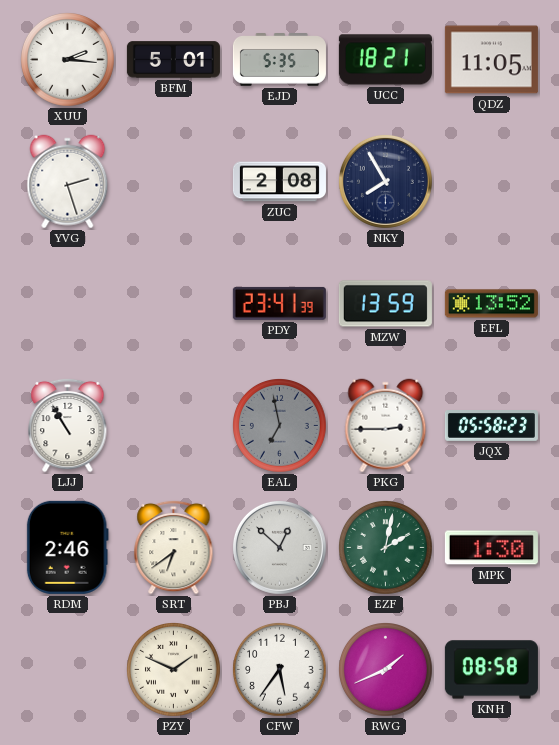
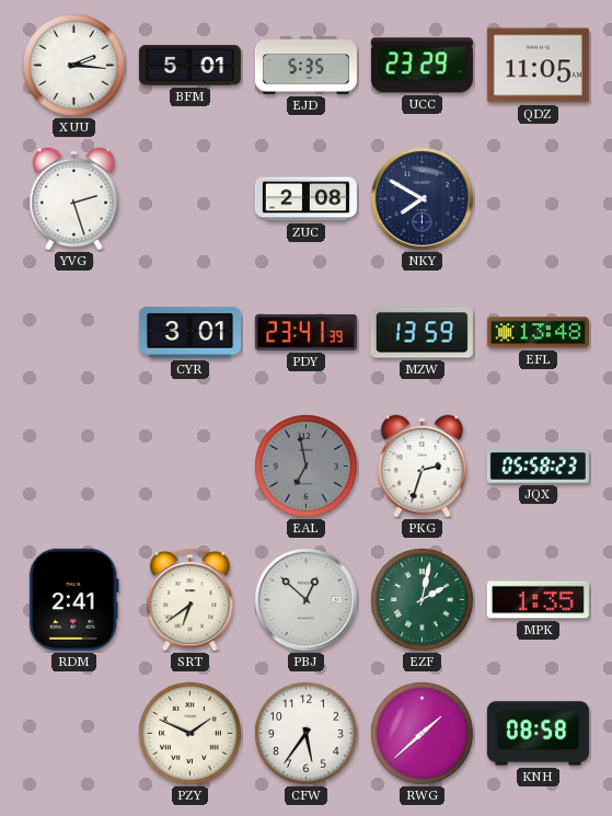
UCC: 18:21 -> 23:29
NKY: 7:55 -> 7:50
CYR: none -> 3:01
EFL: 13:52 -> 13:48
LJJ: 10:55 -> none
PKG: 2:45 -> 2:33
RDM: 2:46 -> 2:41
MPK: 1:30 -> 1:35
RWG: 1:41 -> 1:38
